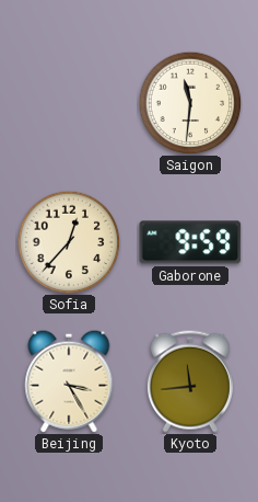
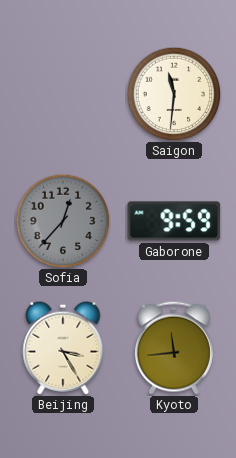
Sofia dial: cream -> grey
